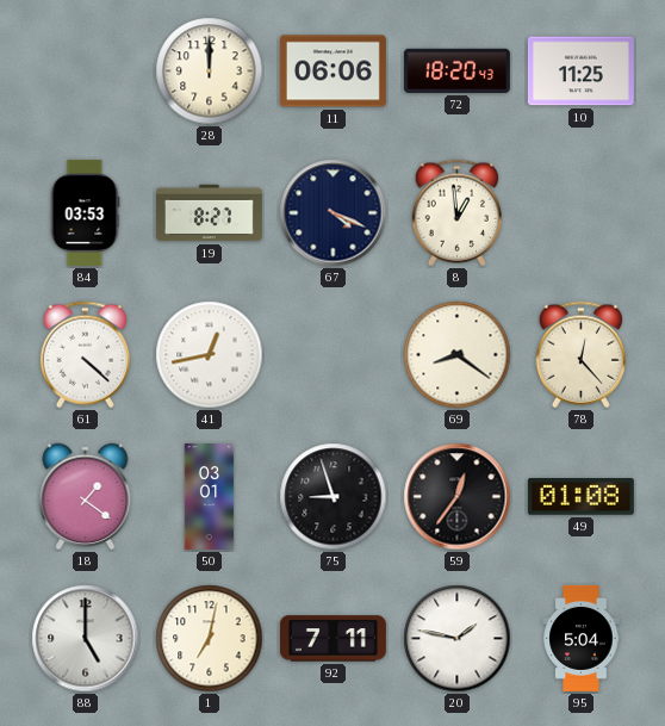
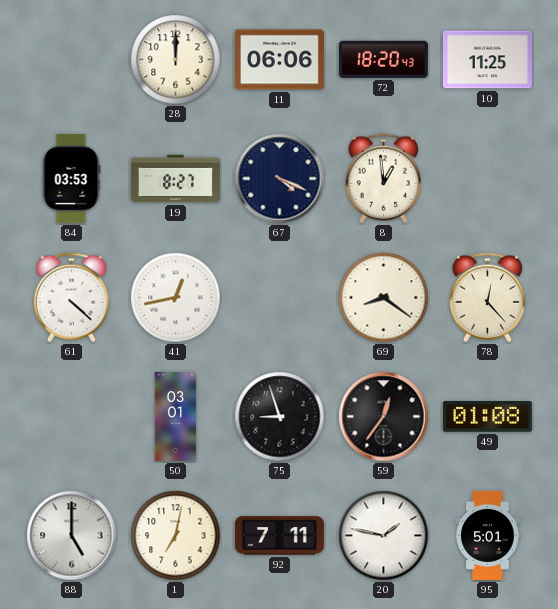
18: 1:21 -> none
95: 5:04 -> 5:01
